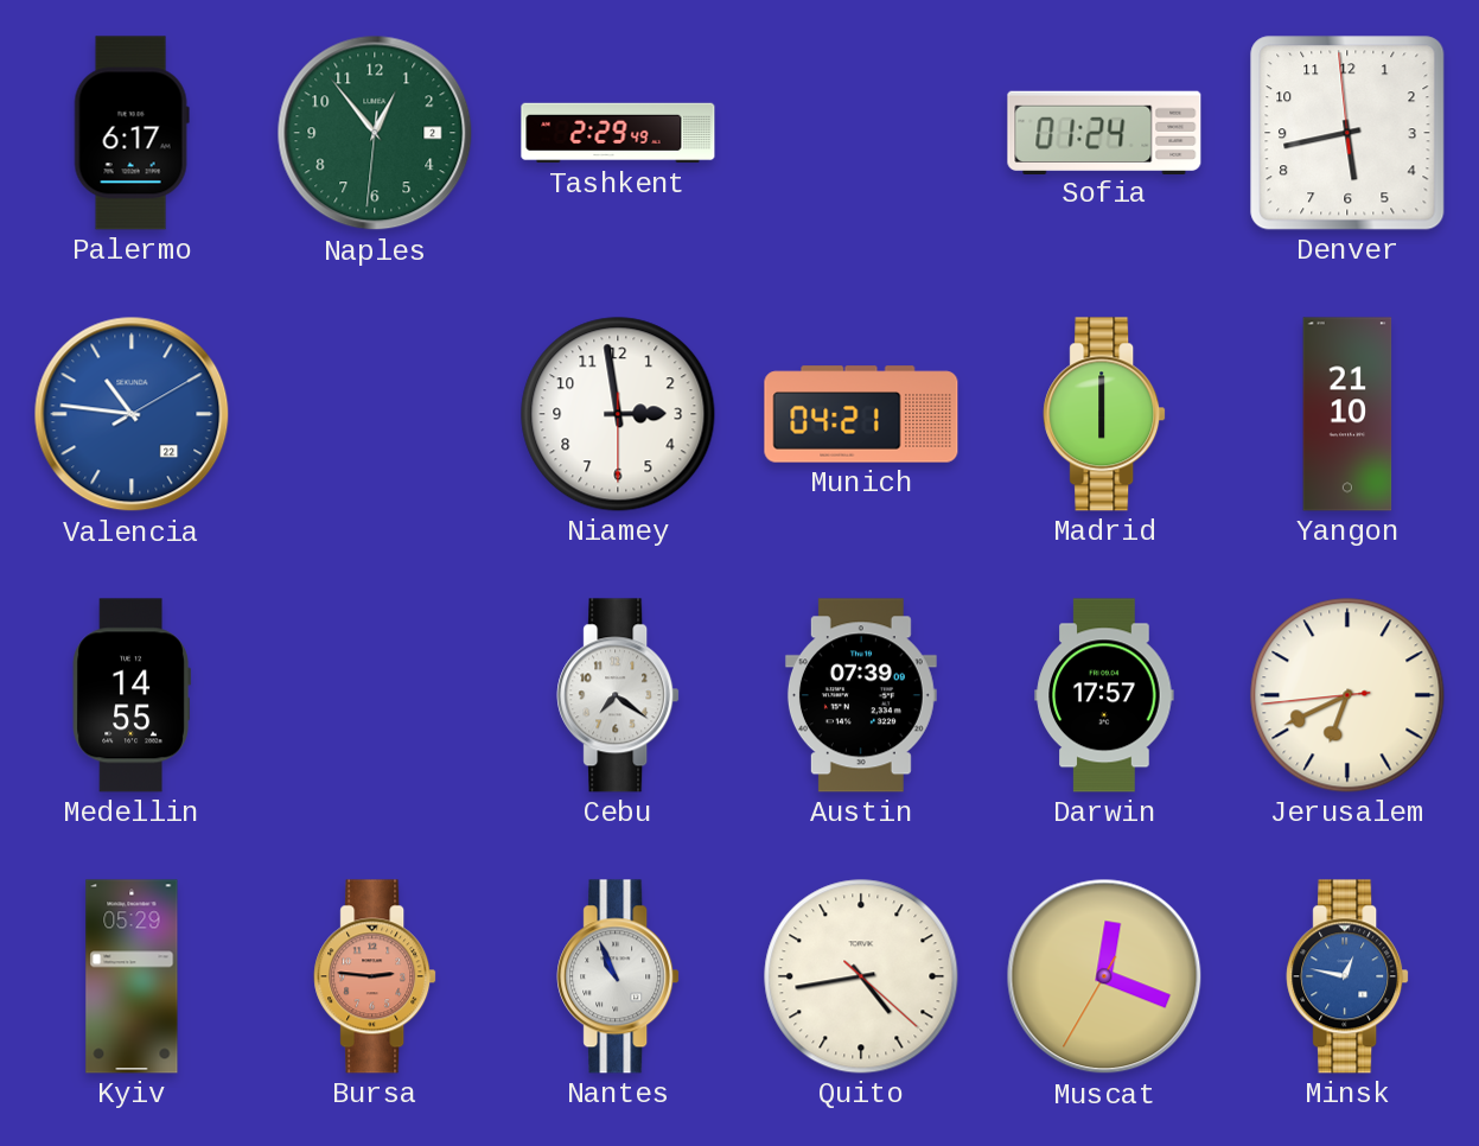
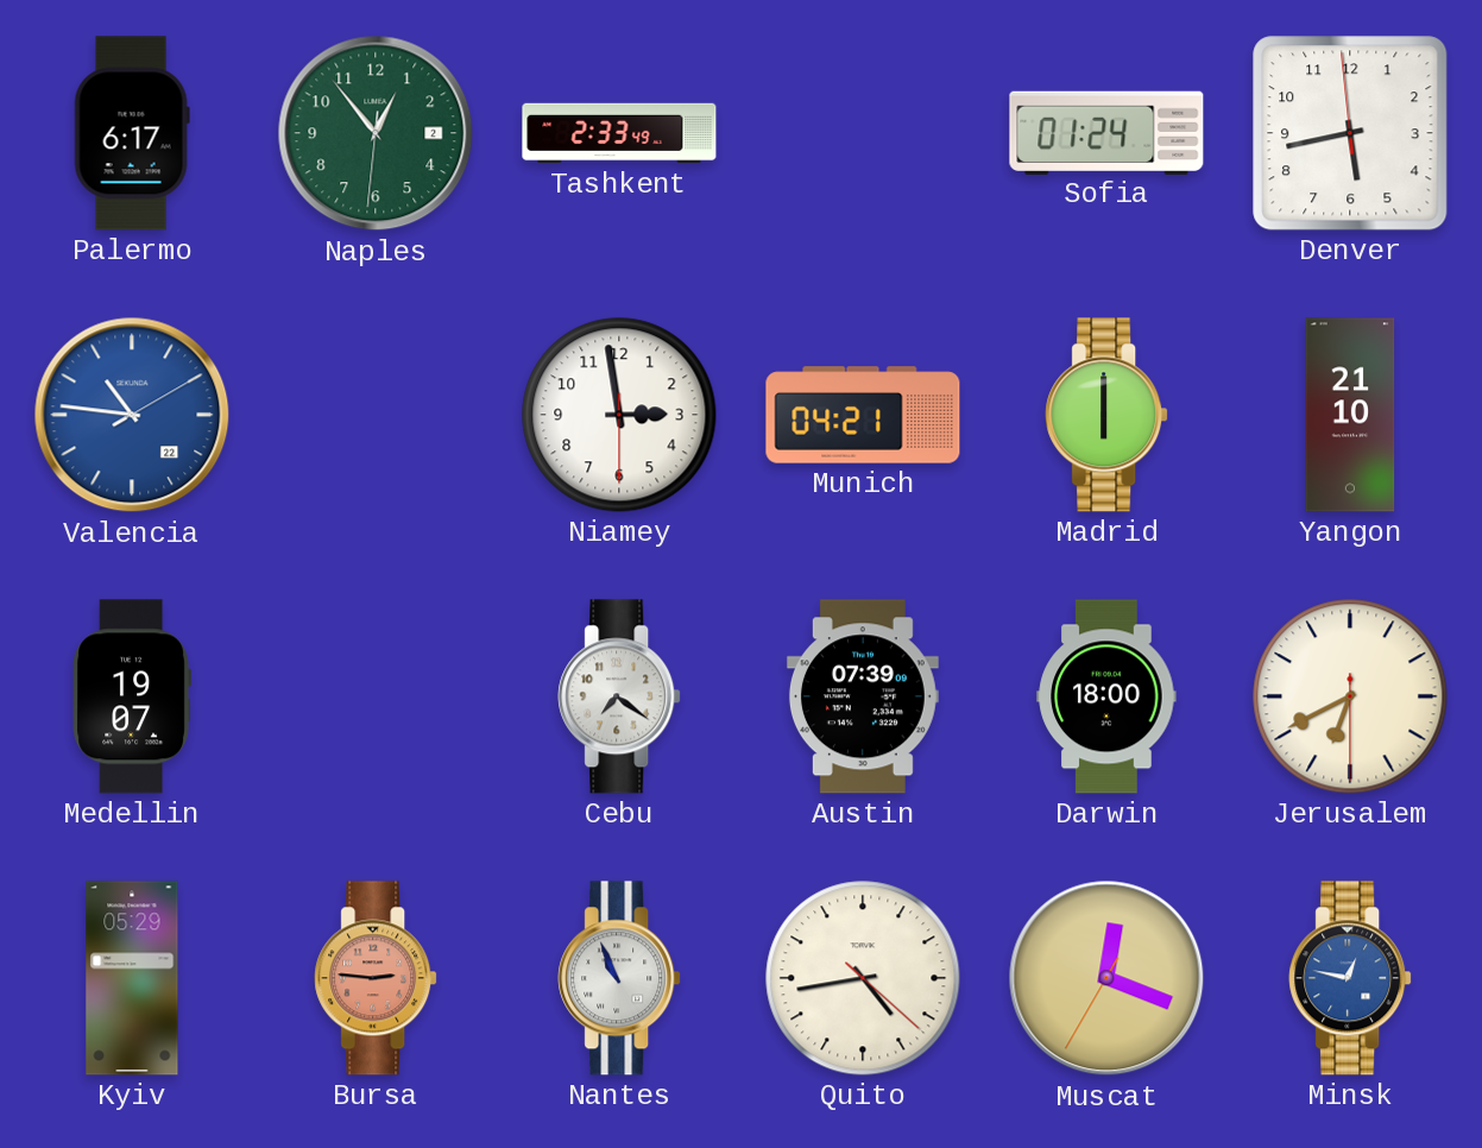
Tashkent: 2:29 -> 2:33
Medellin: 14:55 -> 19:07
Darwin: 17:57 -> 18:00
Jerusalem: 6:40:44 -> 6:40:30
